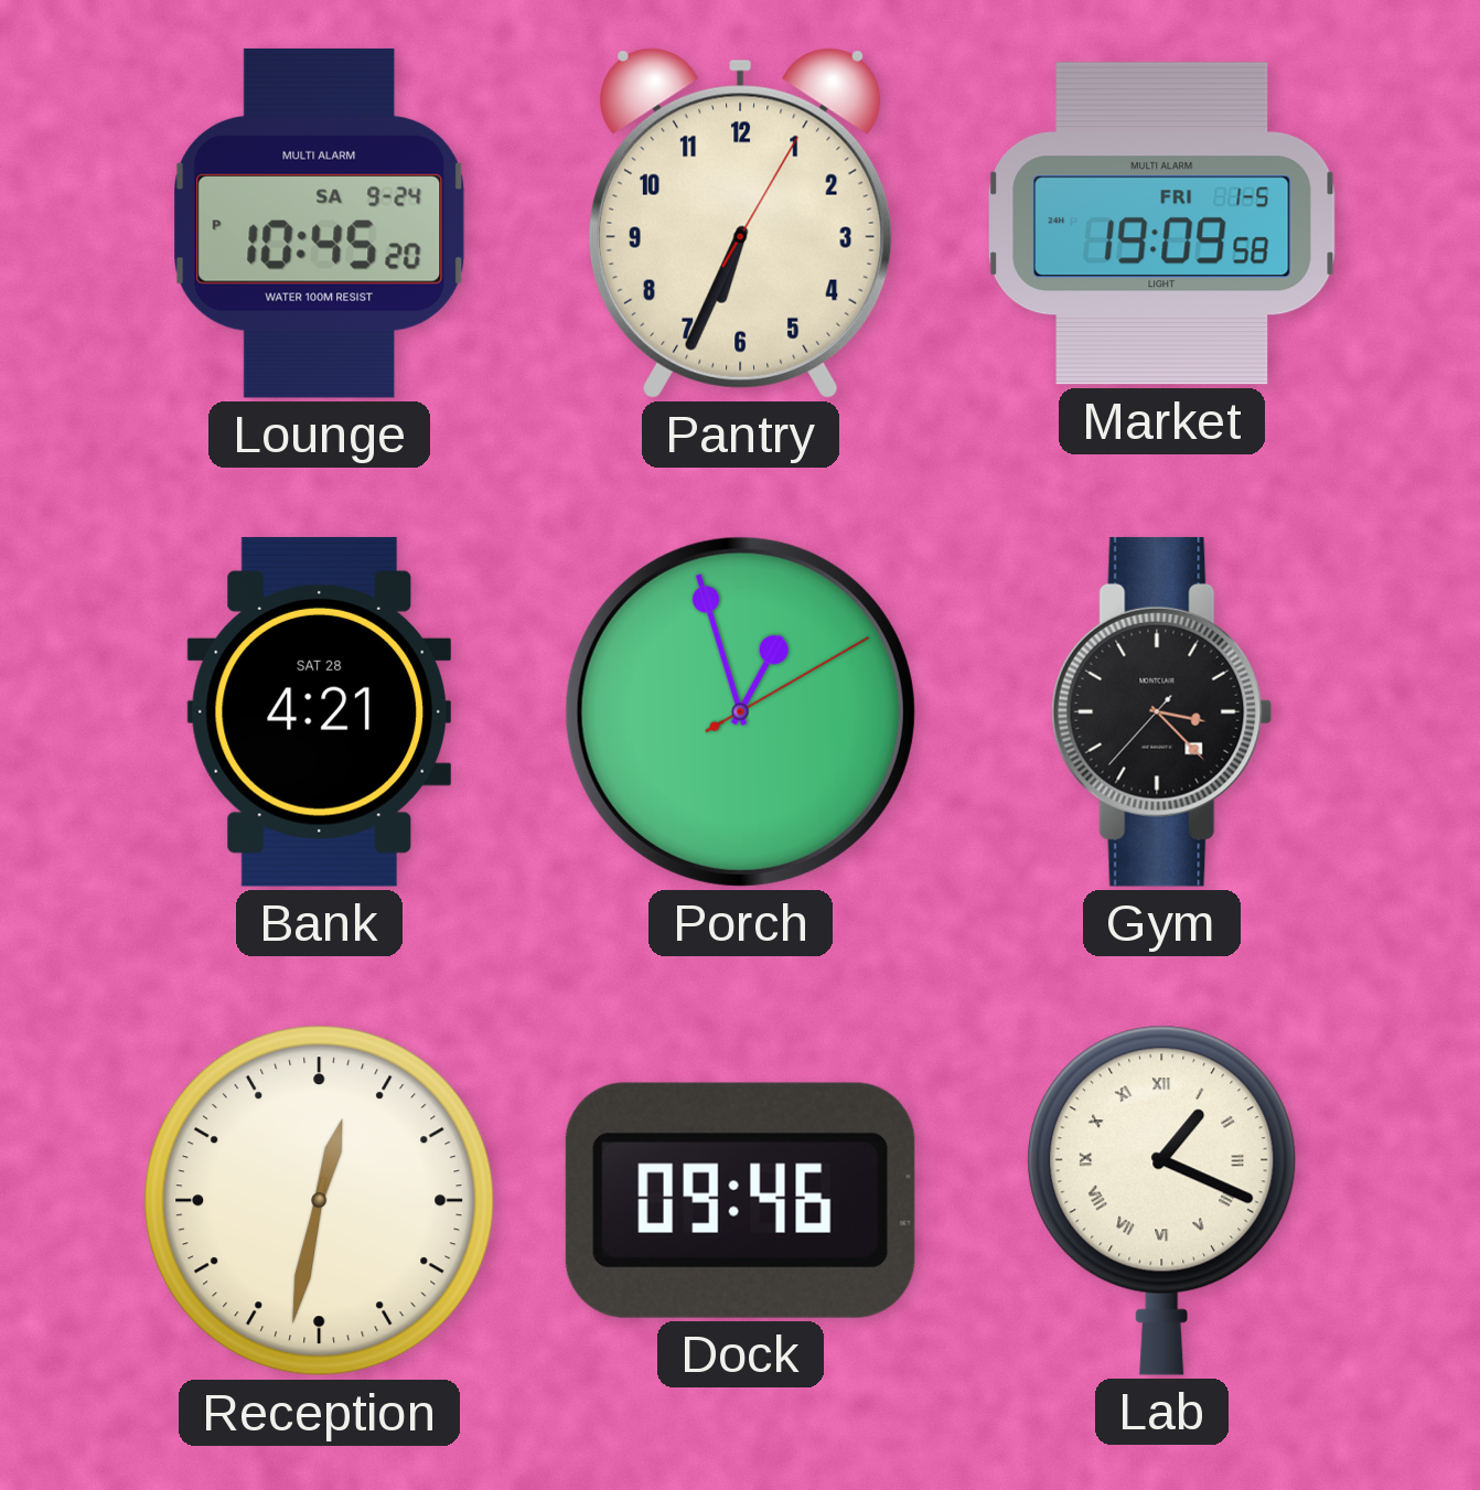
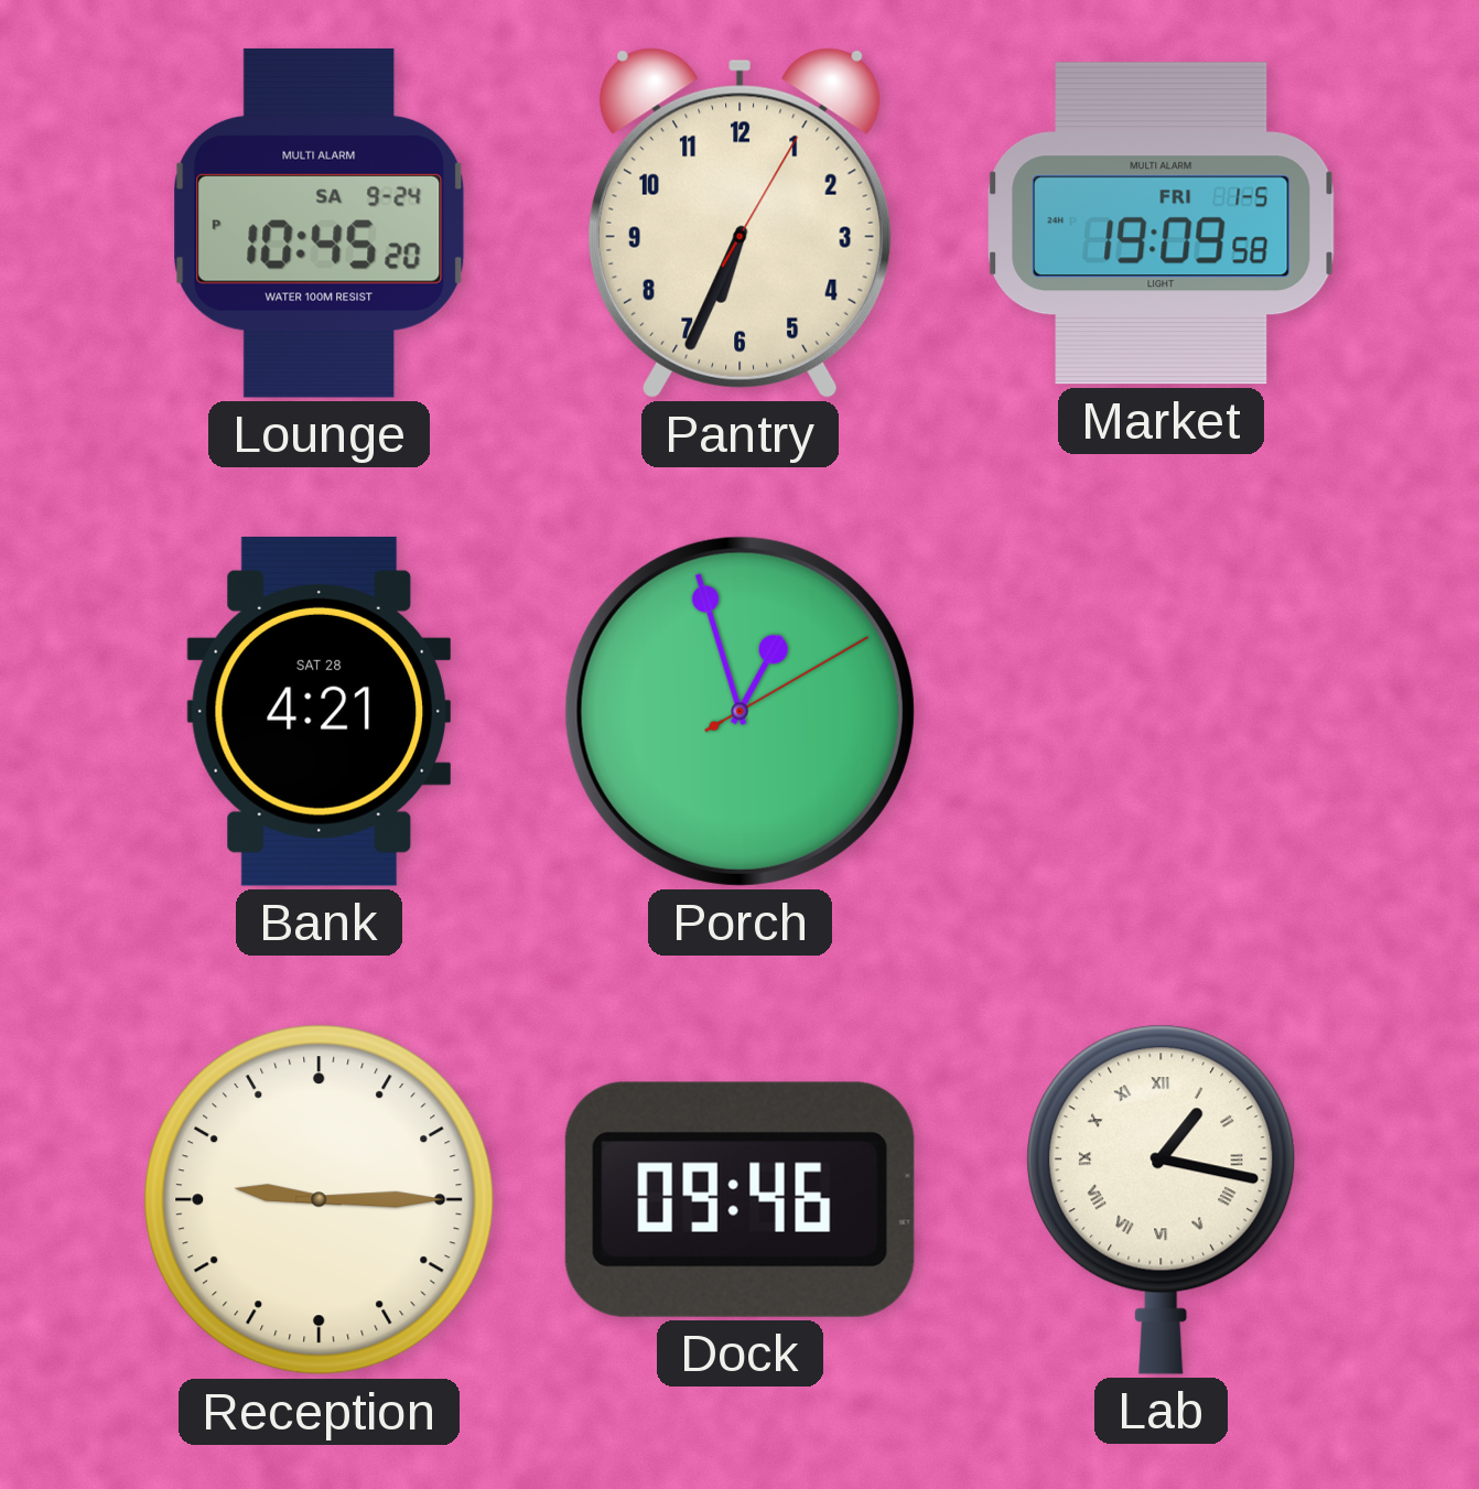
Gym: 3:22 -> none
Reception: 12:32 -> 9:15
Lab: 1:19 -> 1:17
